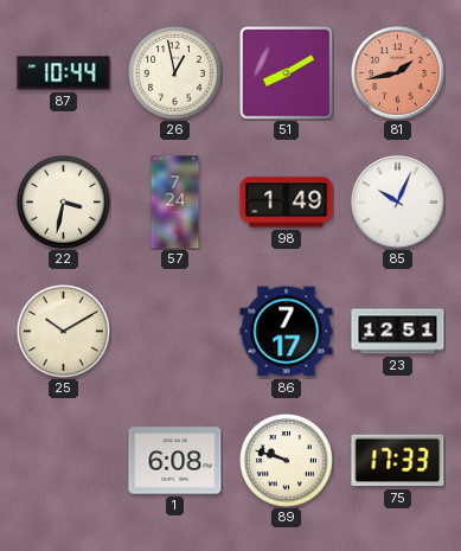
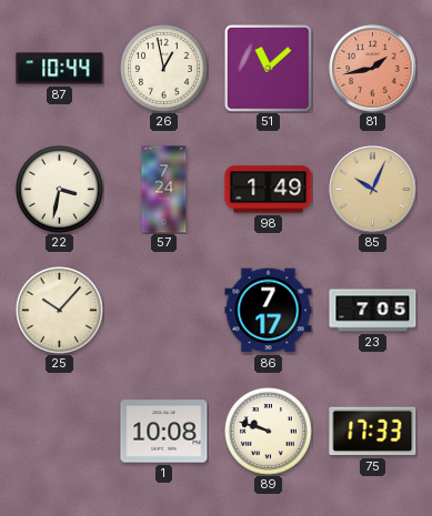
51: 8:10 -> 11:08
85 dial: white -> champagne
25: 10:10 -> 10:07
23: 12:51 -> 7:05
1: 6:08 -> 10:08
